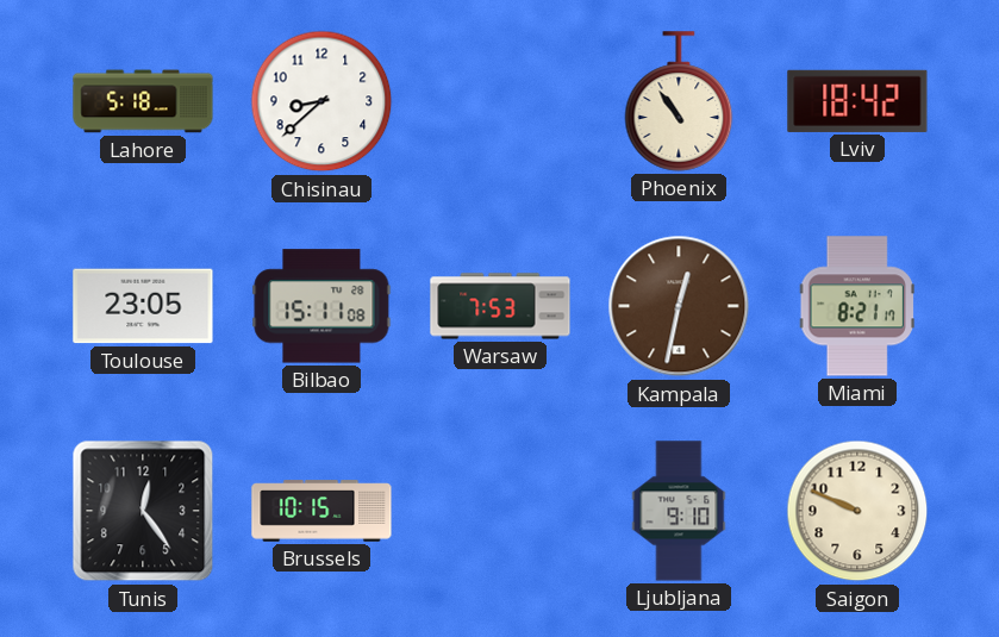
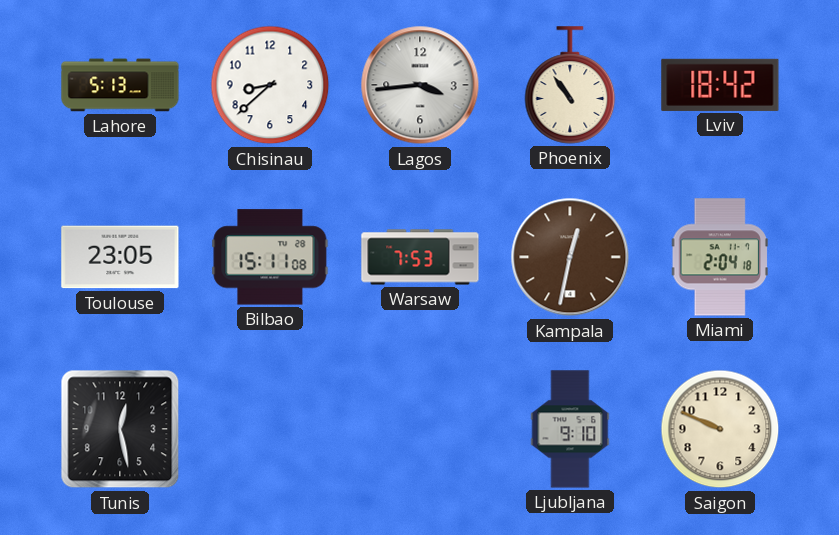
Lahore: 5:18 -> 5:13
Lagos: none -> 3:44
Miami: 8:21 -> 2:04
Tunis: 12:24 -> 12:28
Brussels: 10:15 -> none
